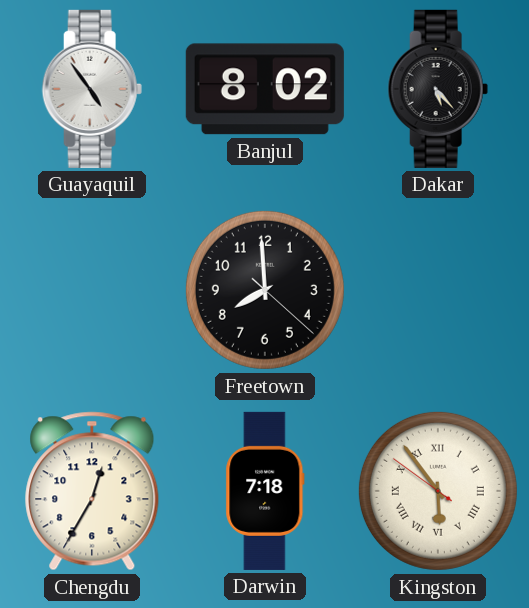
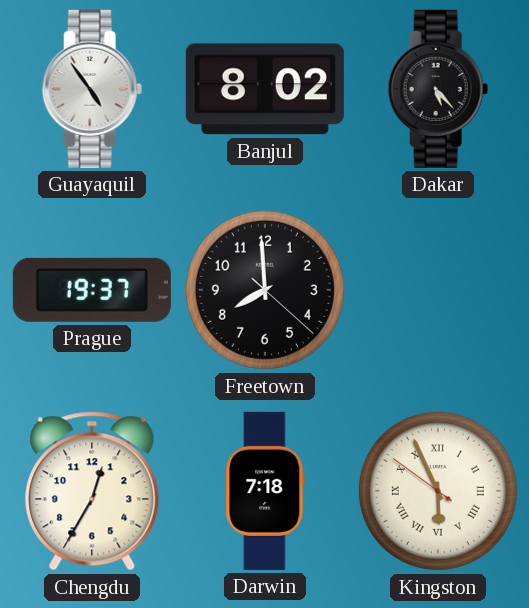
Prague: none -> 19:37
Kingston: 5:53 -> 5:55
